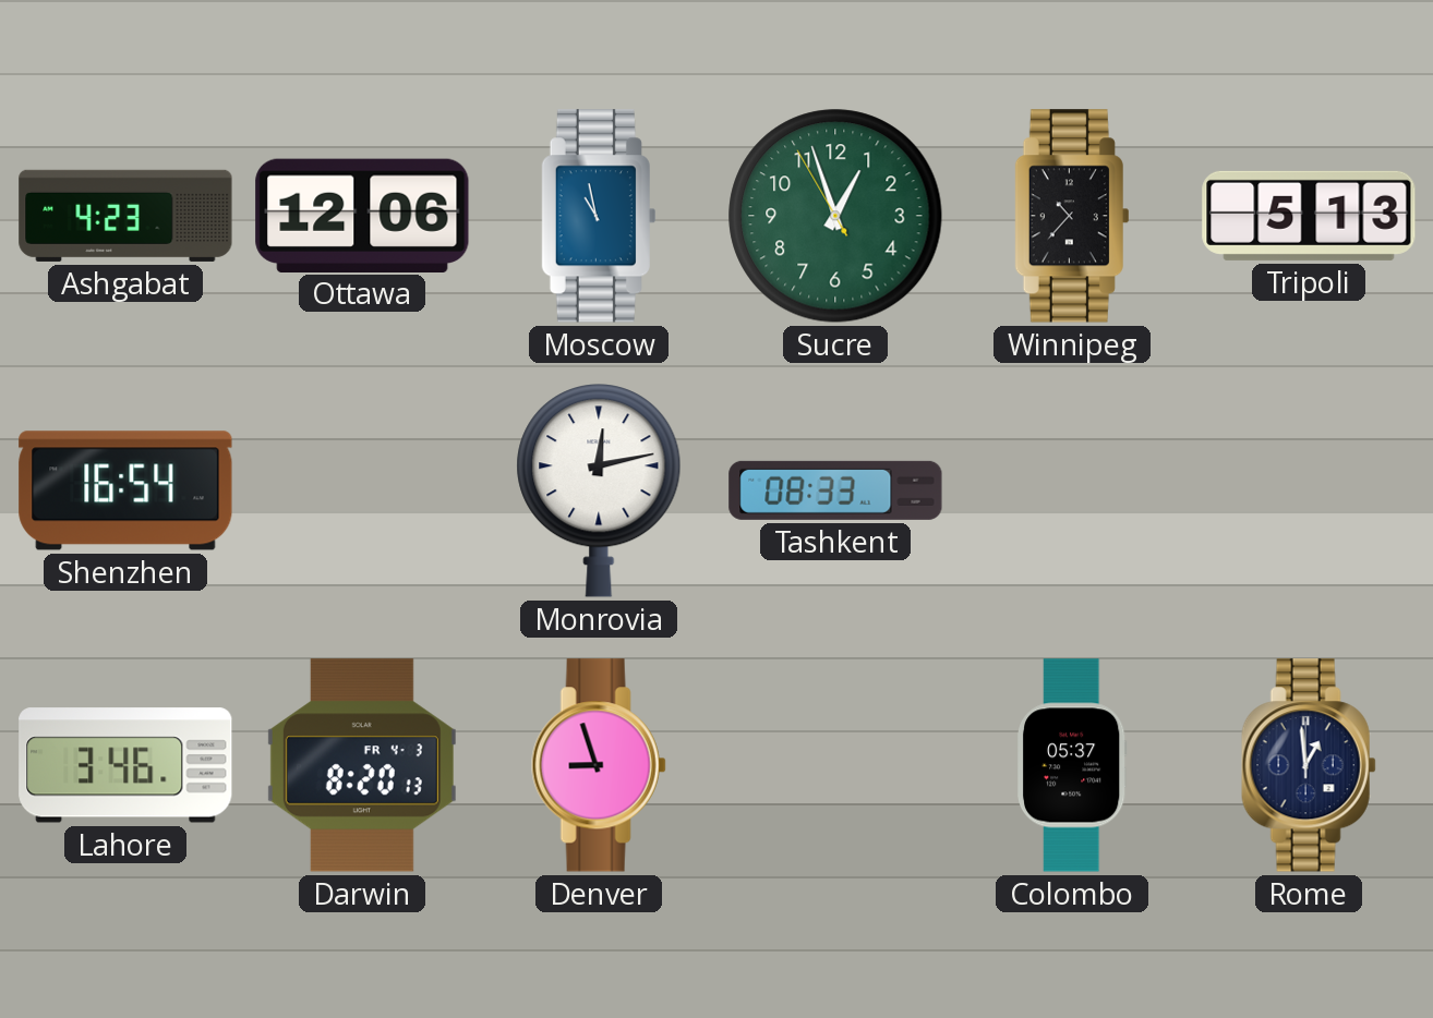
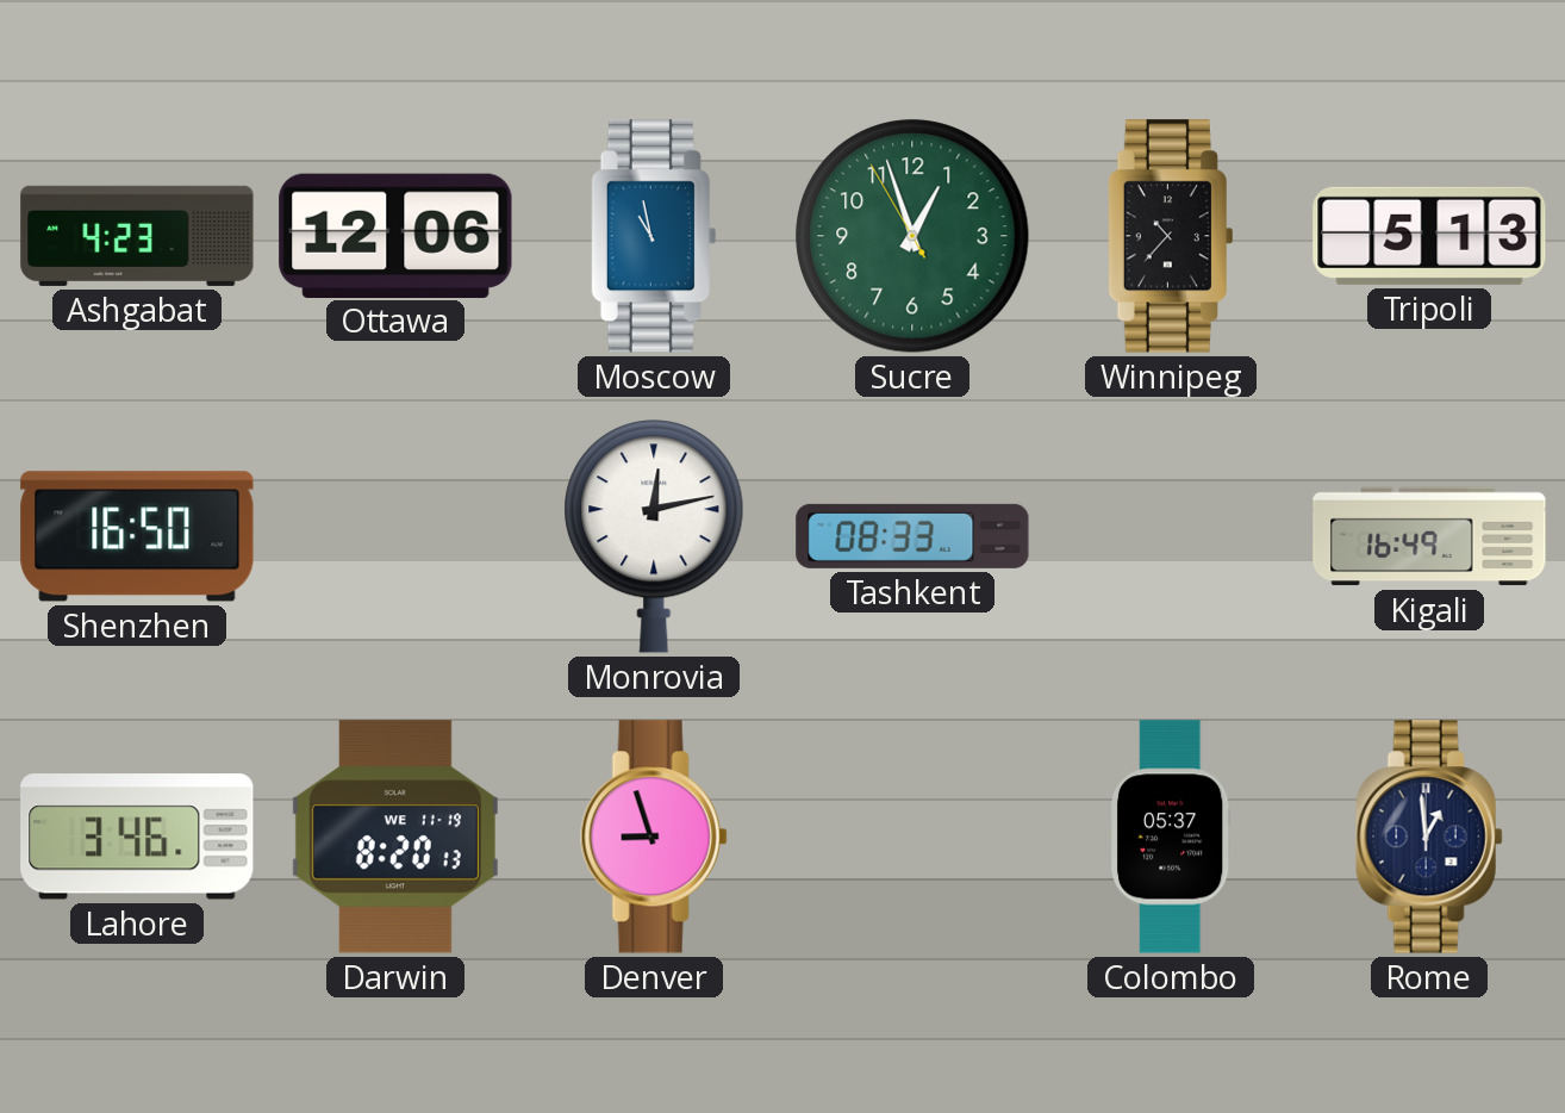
Shenzhen: 16:54 -> 16:50
Kigali: none -> 16:49
Darwin date: FR 4-3 -> WE 11-19
